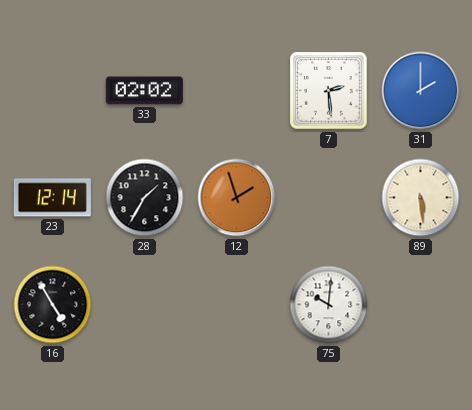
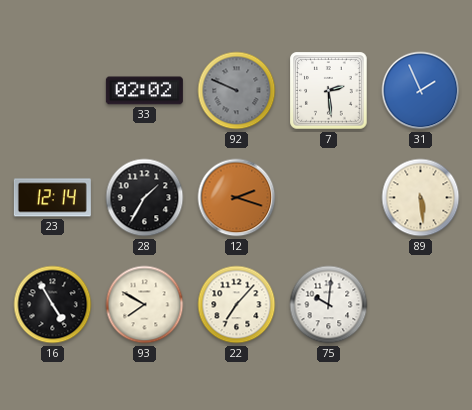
92: none -> 9:49
31: 2:00 -> 1:56
12: 1:57 -> 2:18
93: none -> 7:50
22: none -> 7:07
